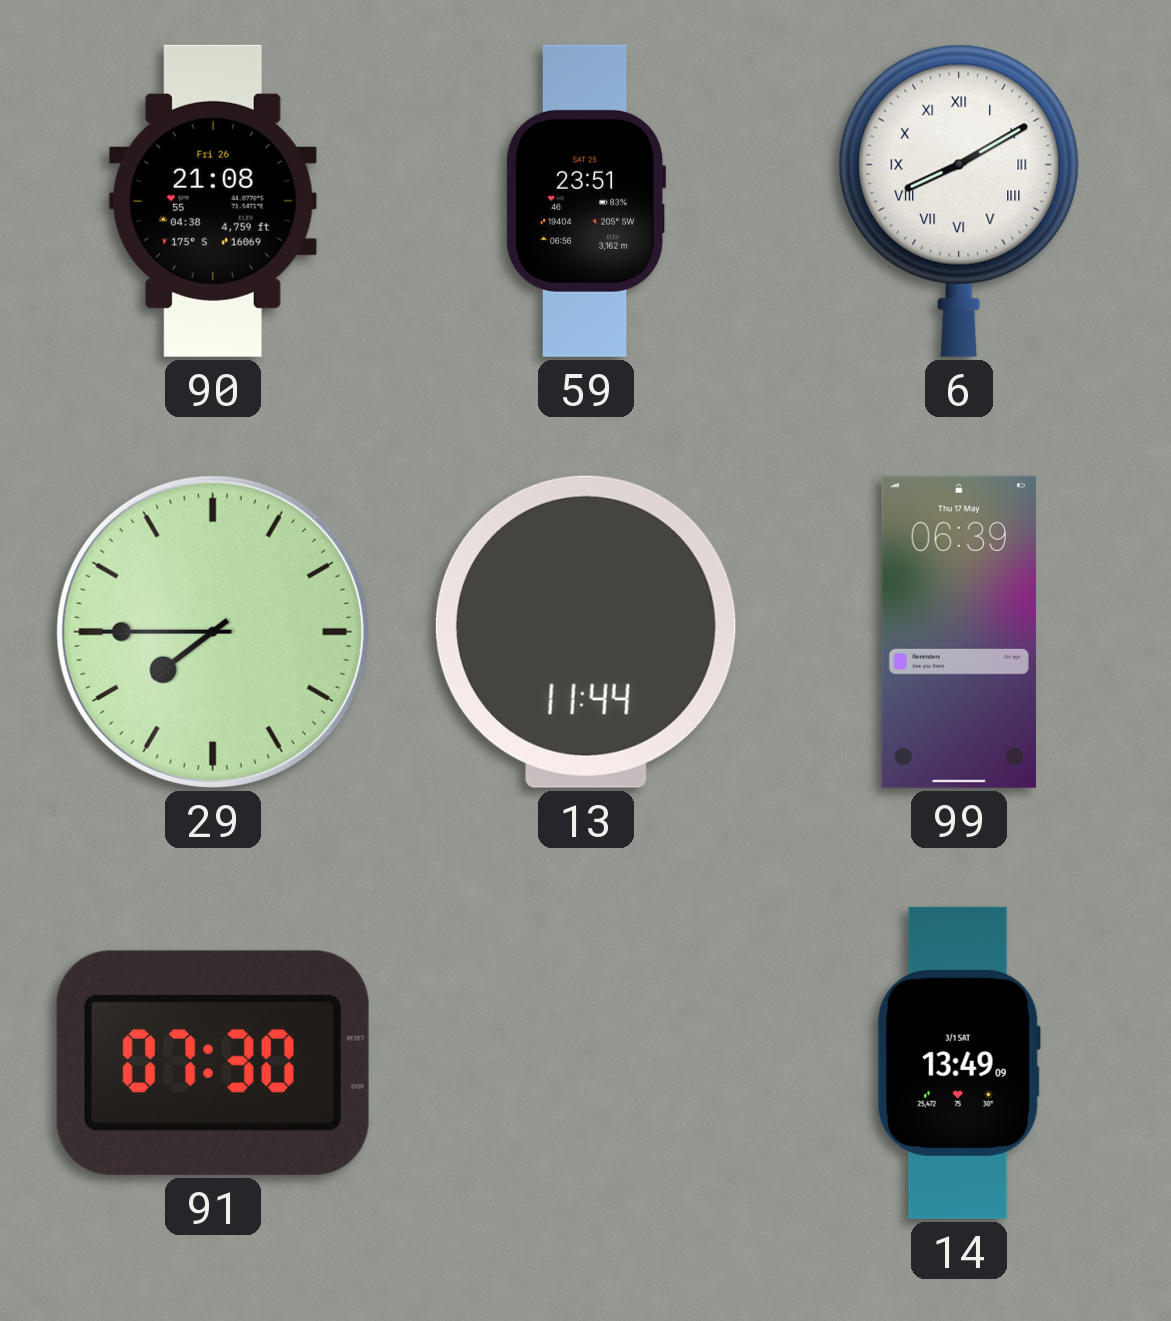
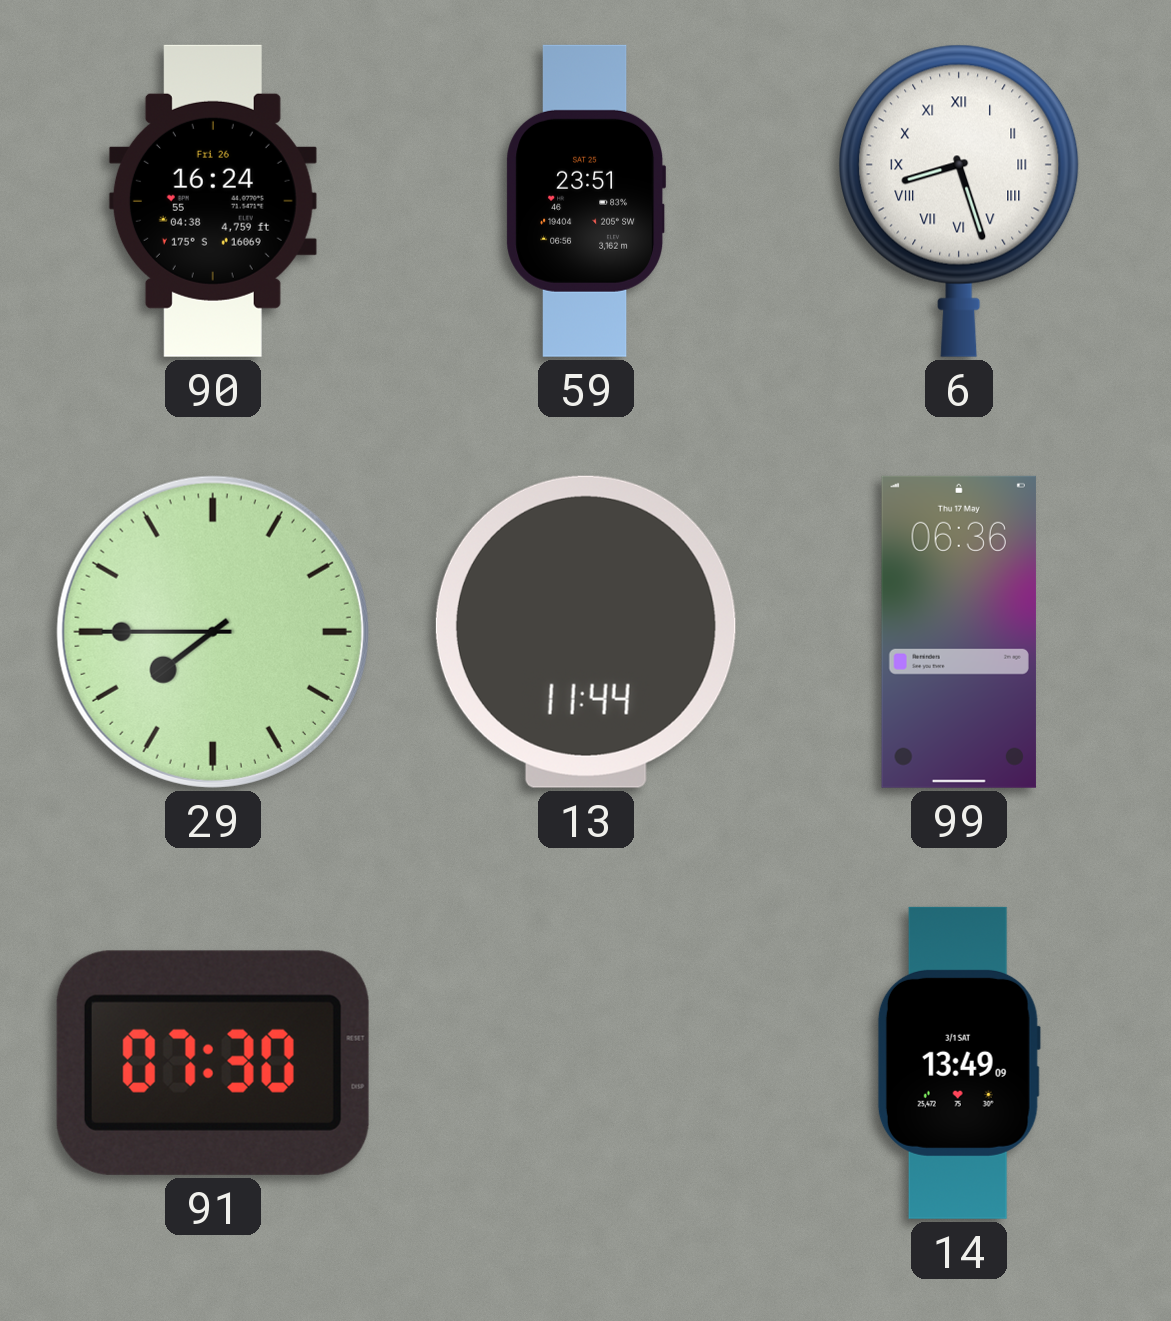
90: 21:08 -> 16:24
6: 8:10 -> 8:27
99: 06:39 -> 06:36
